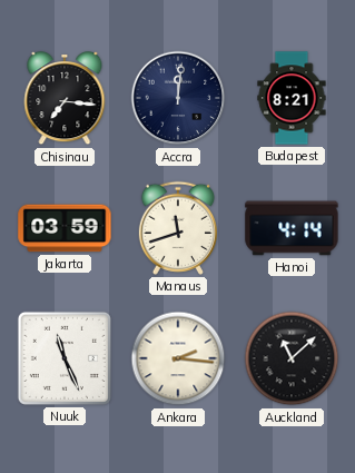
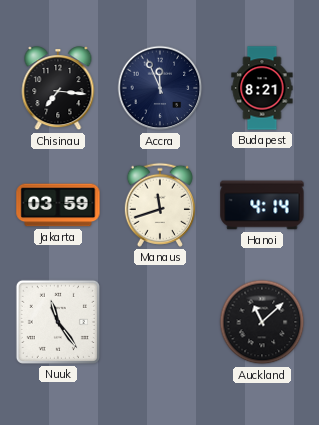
Accra: 12:01 -> 11:56
Nuuk: 11:26 -> 11:24
Ankara: 2:16 -> none
